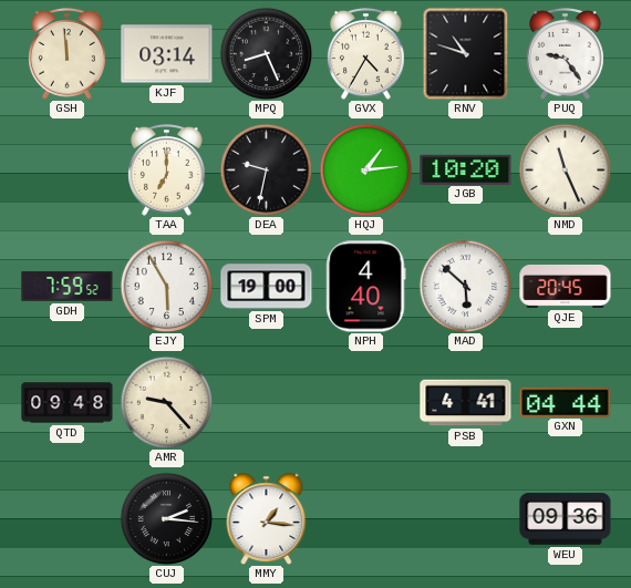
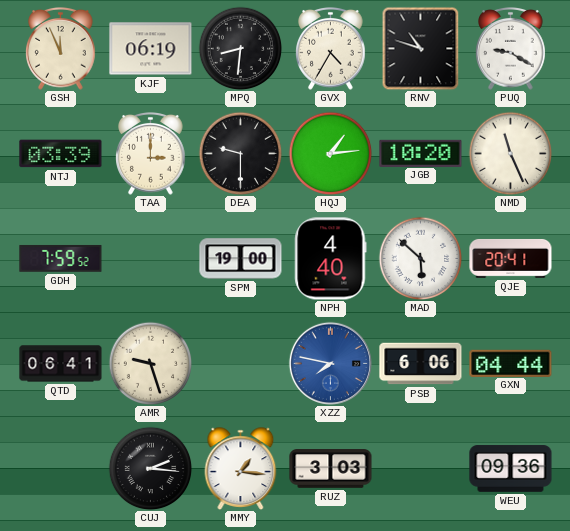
GSH: 11:59 -> 11:56
KJF: 03:14 -> 06:19
MPQ: 8:26 -> 8:31
PUQ: 9:24 -> 9:20
NTJ: none -> 03:39
TAA: 7:00 -> 3:00
DEA: 9:32 -> 9:30
EJY: 5:55 -> none
QJE: 20:45 -> 20:41
QTD: 09:48 -> 06:41
AMR: 9:23 -> 9:27
XZZ: none -> 7:47
PSB: 4:41 -> 6:06
RUZ: none -> 3:03
